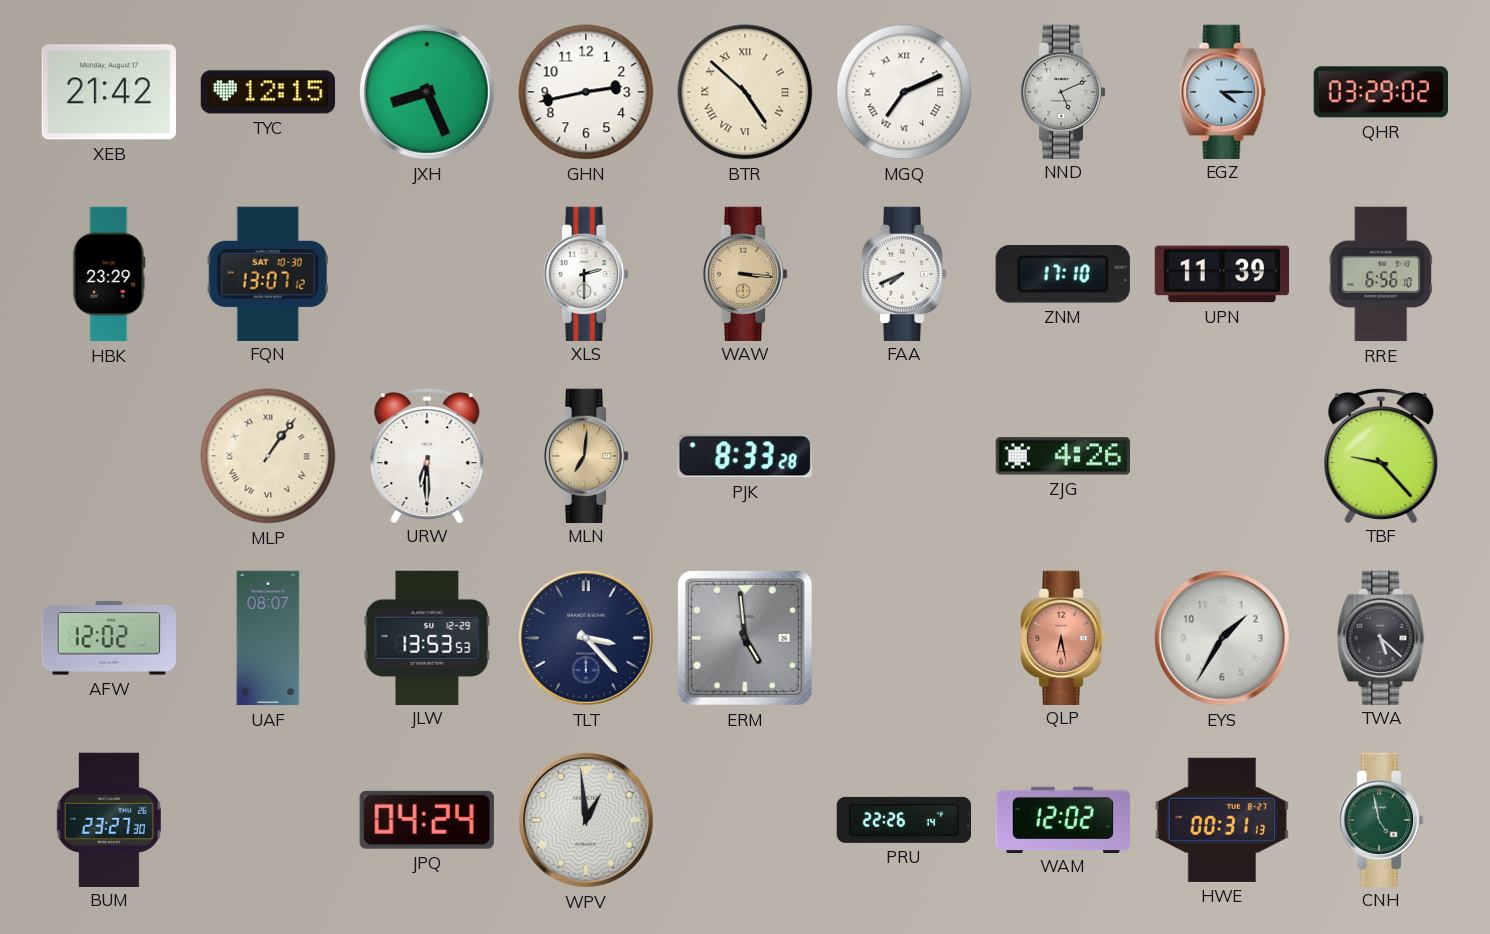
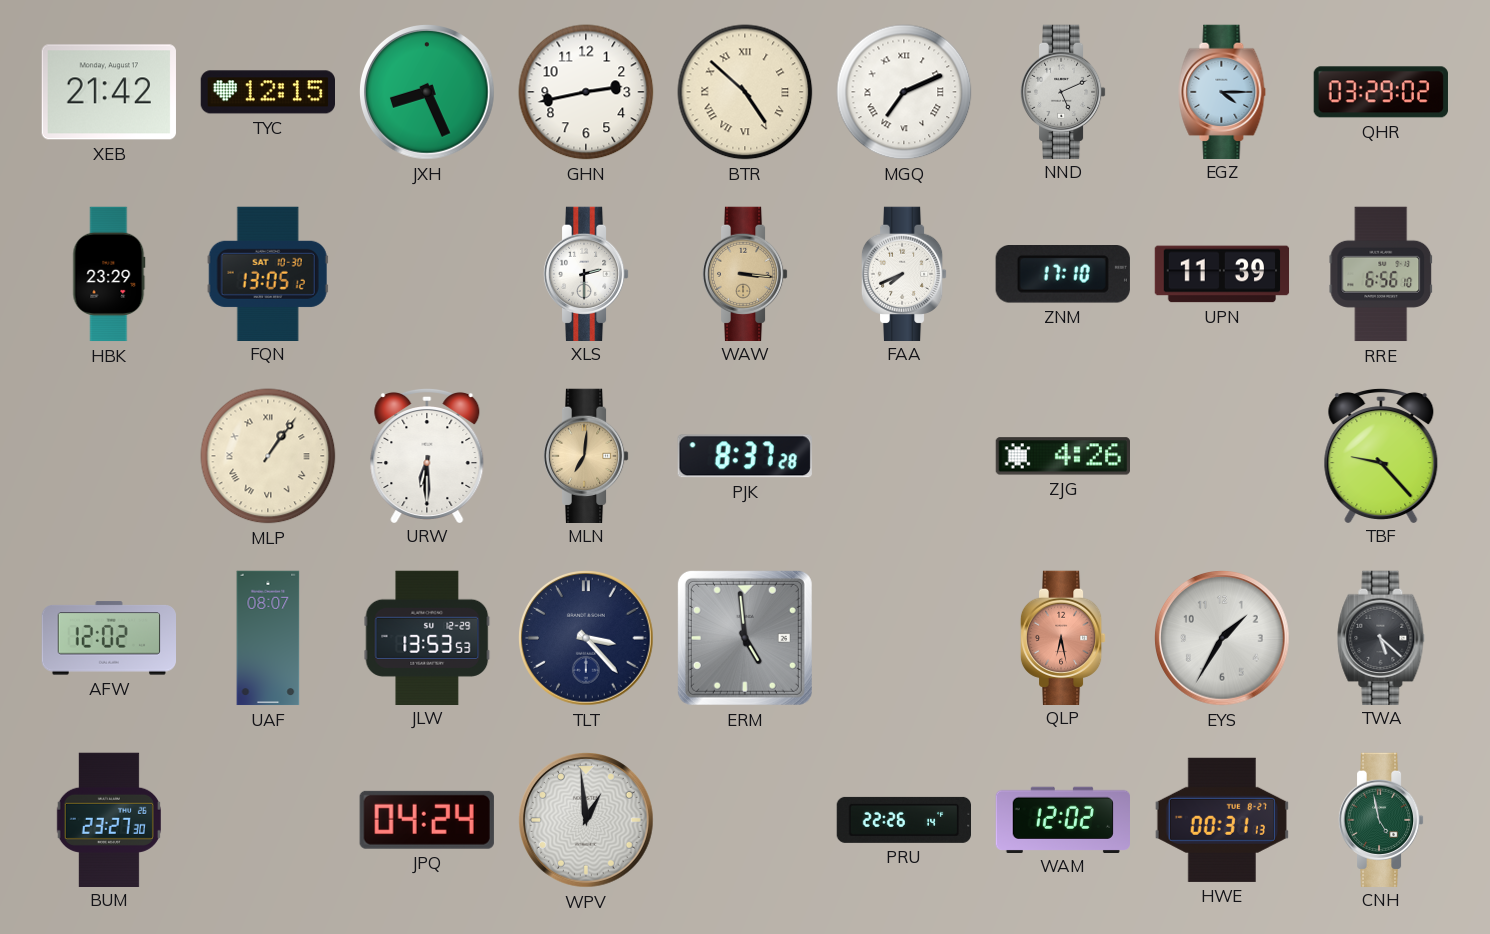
FQN: 13:07 -> 13:05
PJK: 8:33 -> 8:37
